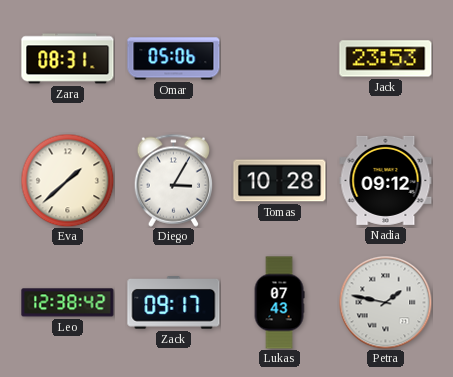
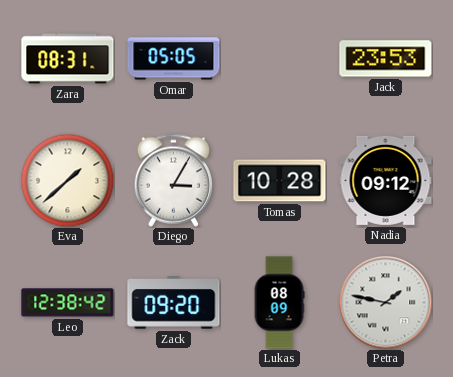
Omar: 05:06 -> 05:05
Zack: 09:17 -> 09:20
Lukas: 07:43 -> 08:09
